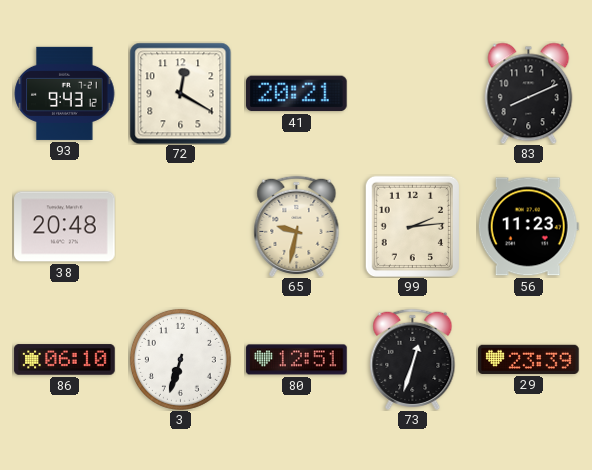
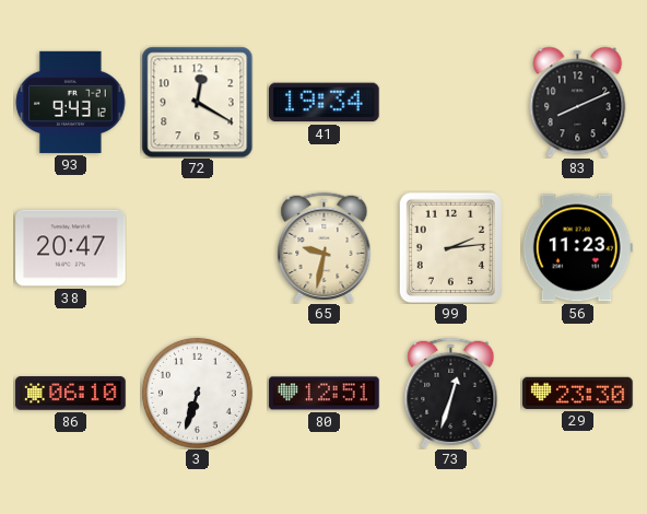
41: 20:21 -> 19:34
38: 20:48 -> 20:47
29: 23:39 -> 23:30
